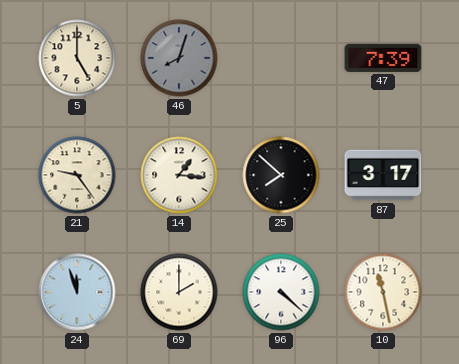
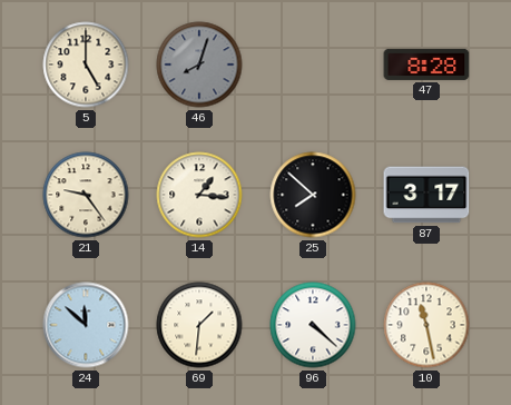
47: 7:39 -> 8:28
24: 11:57 -> 11:52
69: 2:00 -> 1:31
